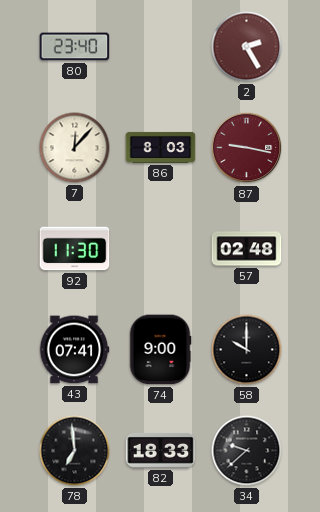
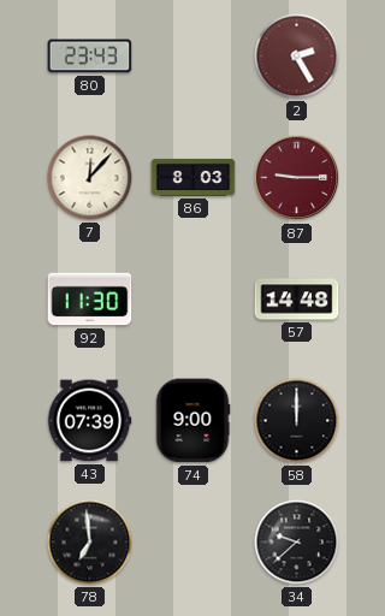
80: 23:40 -> 23:43
87: 9:17 -> 9:15
57: 02:48 -> 14:48
43: 07:41 -> 07:39
58: 10:00 -> 12:00
82: 18:33 -> none
